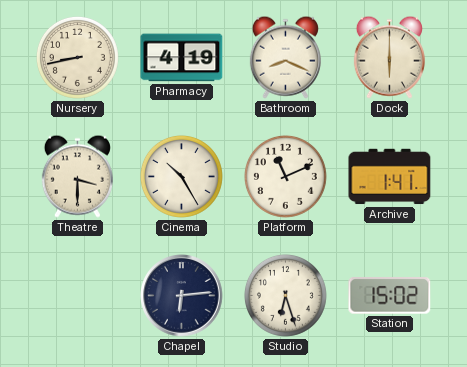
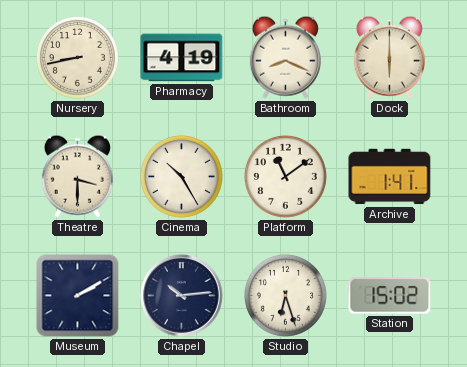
Platform: 11:11 -> 11:09
Museum: none -> 2:10
Chapel: 6:14 -> 10:14
